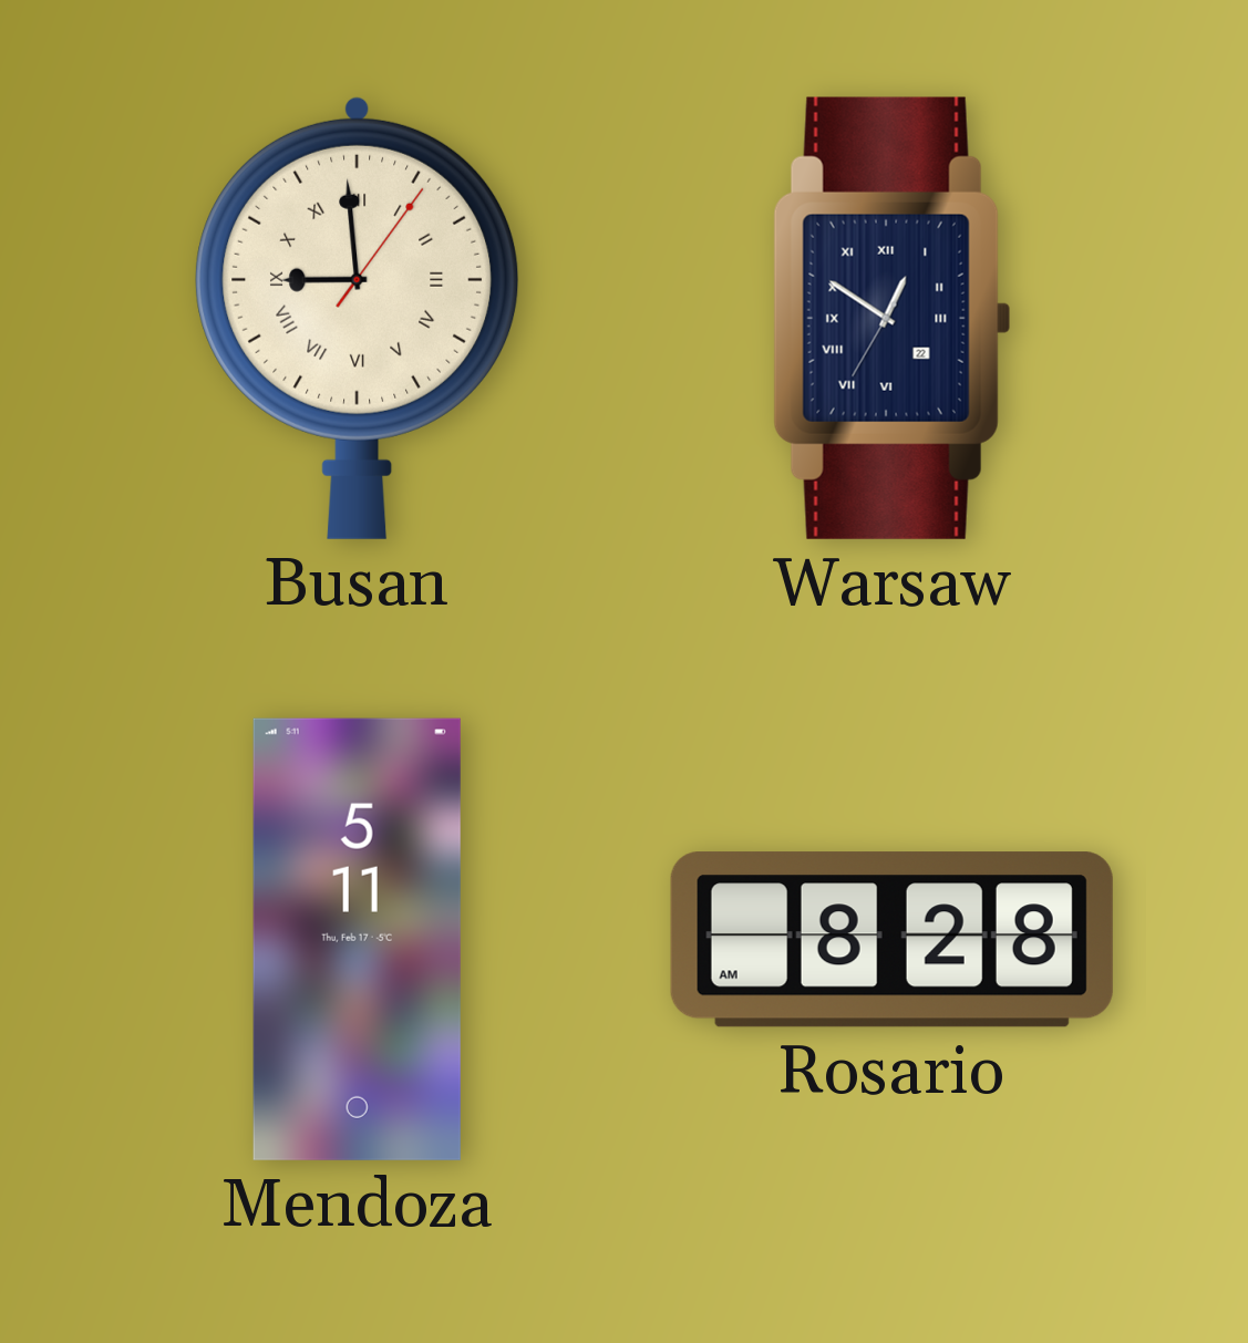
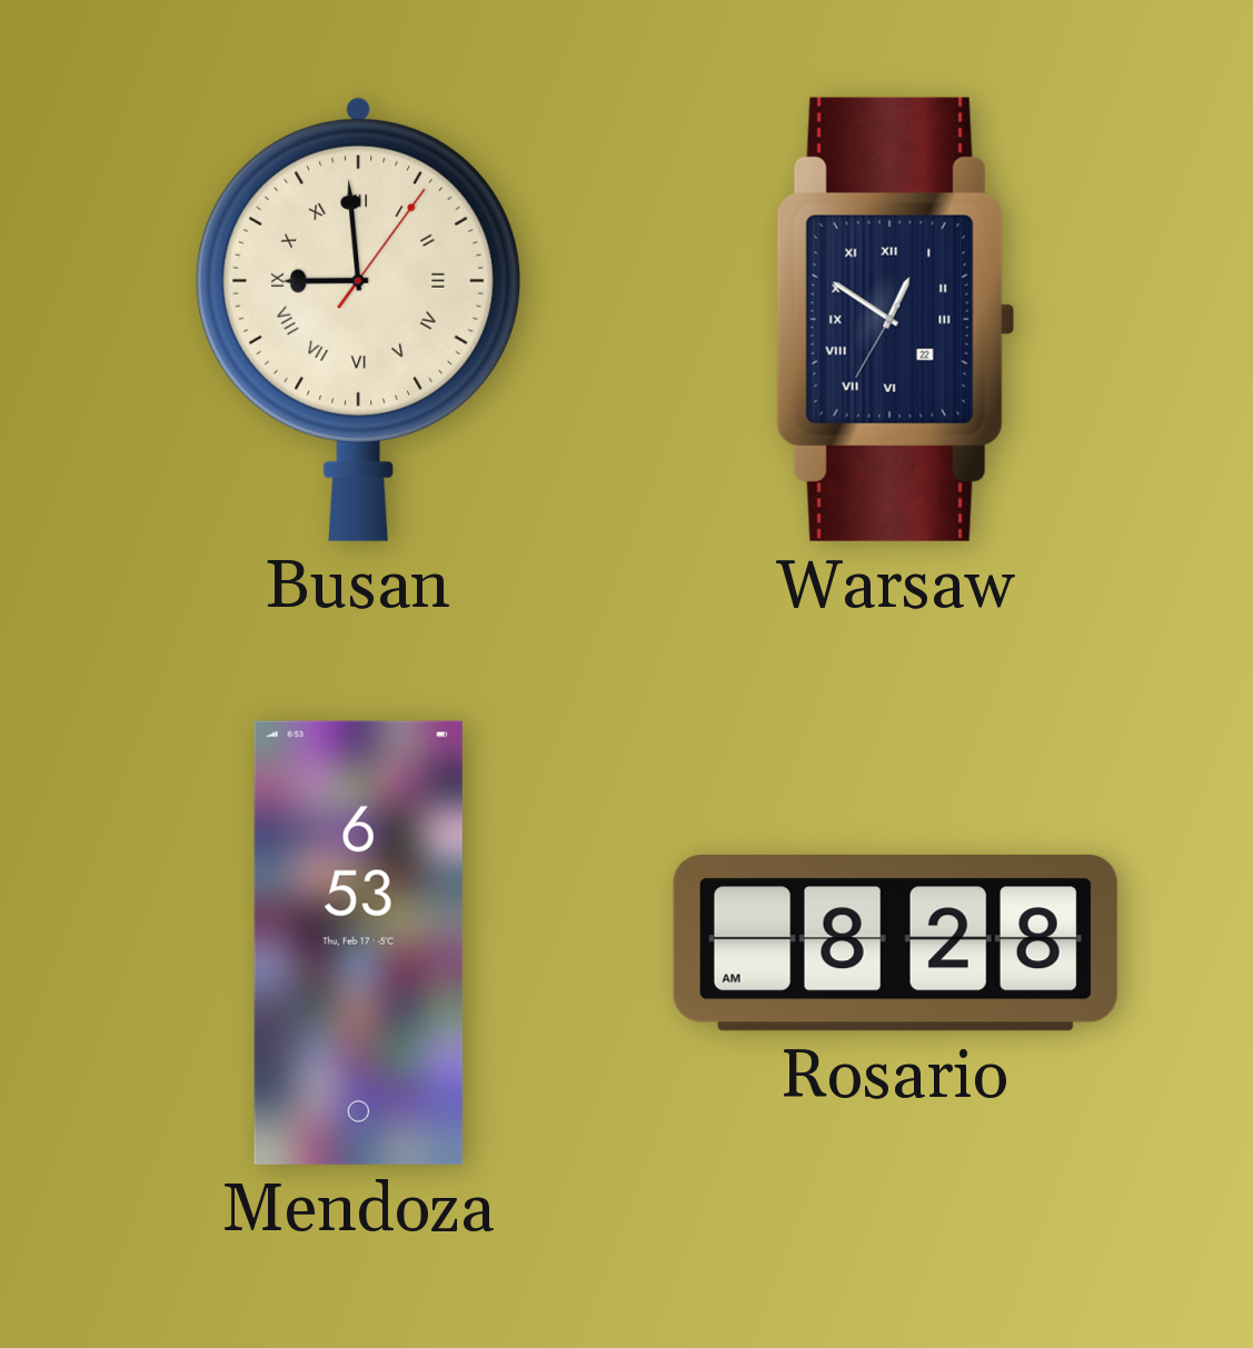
Mendoza: 5:11 -> 6:53
